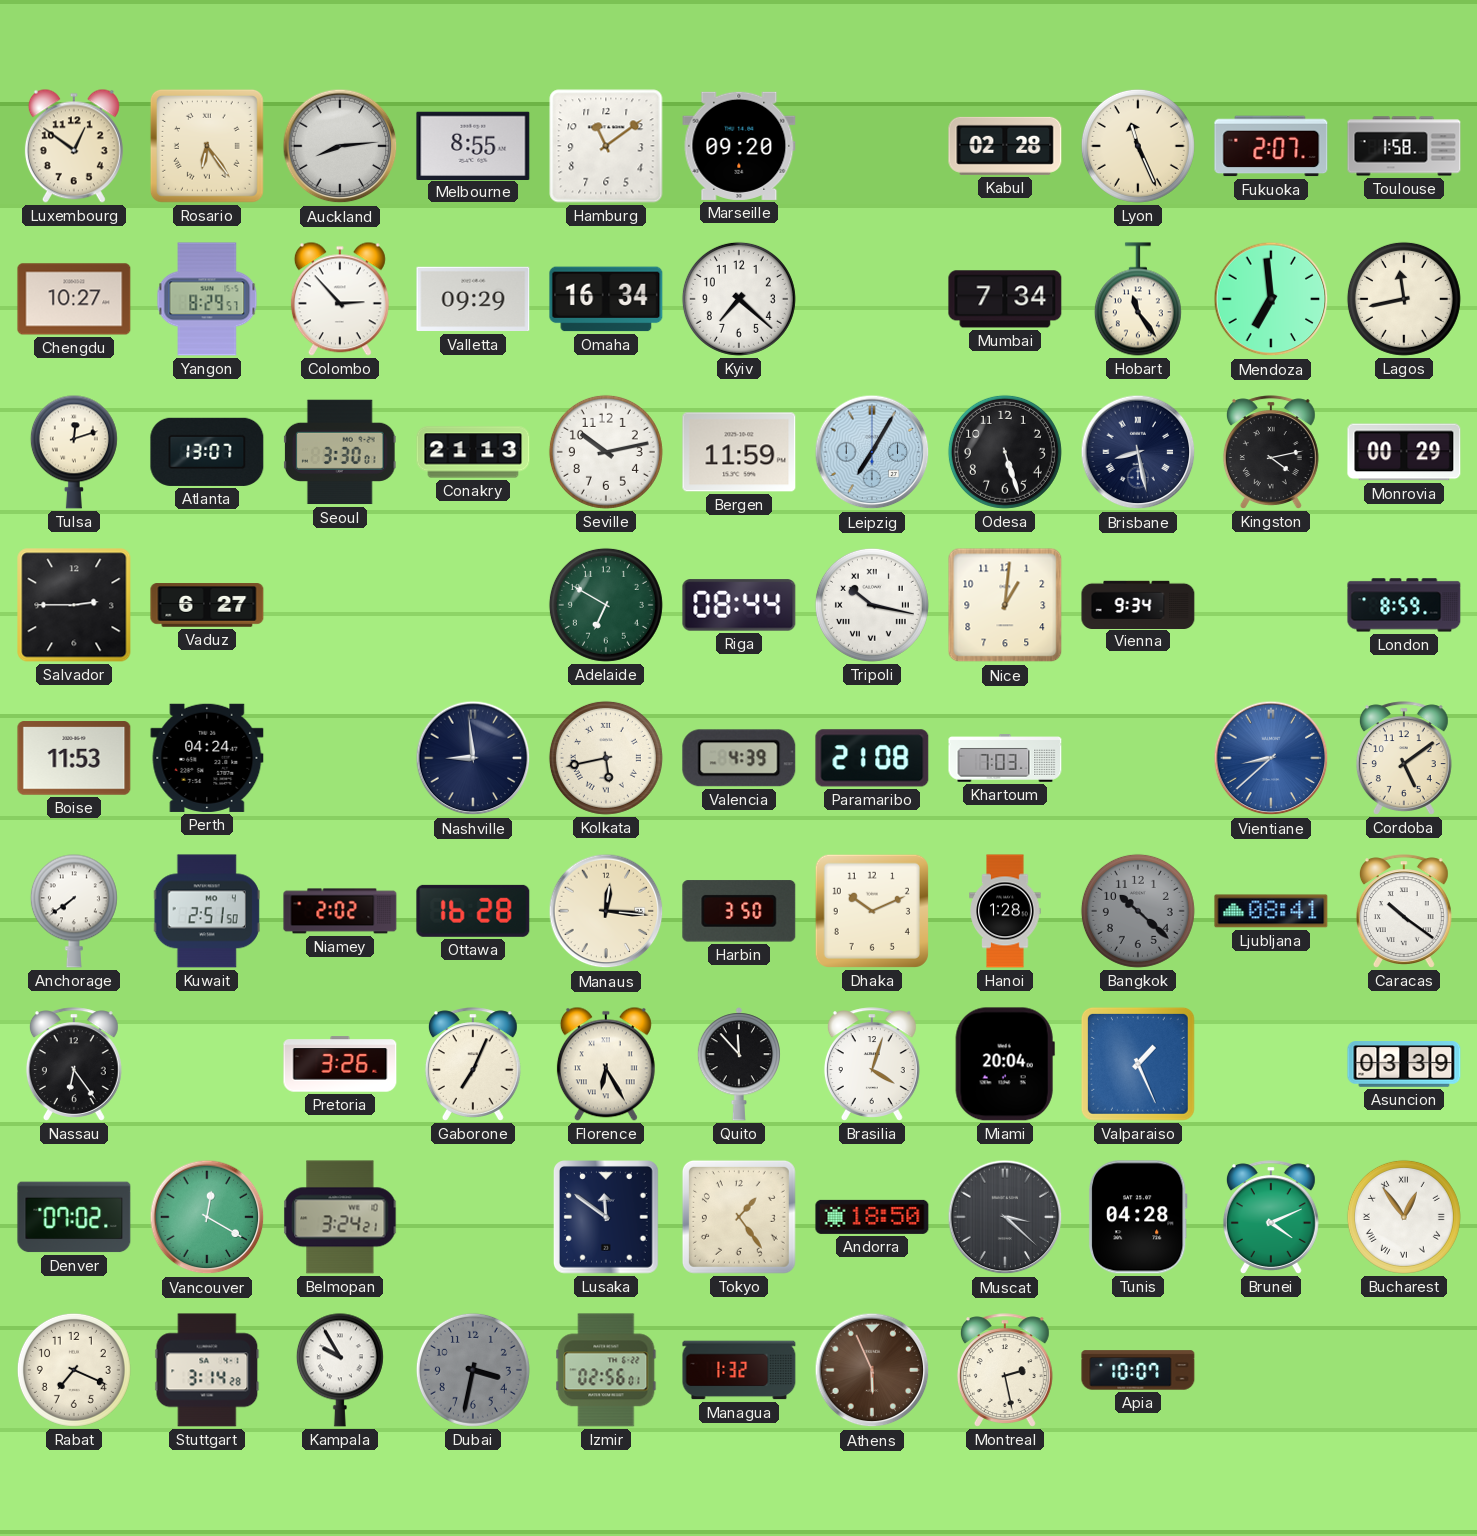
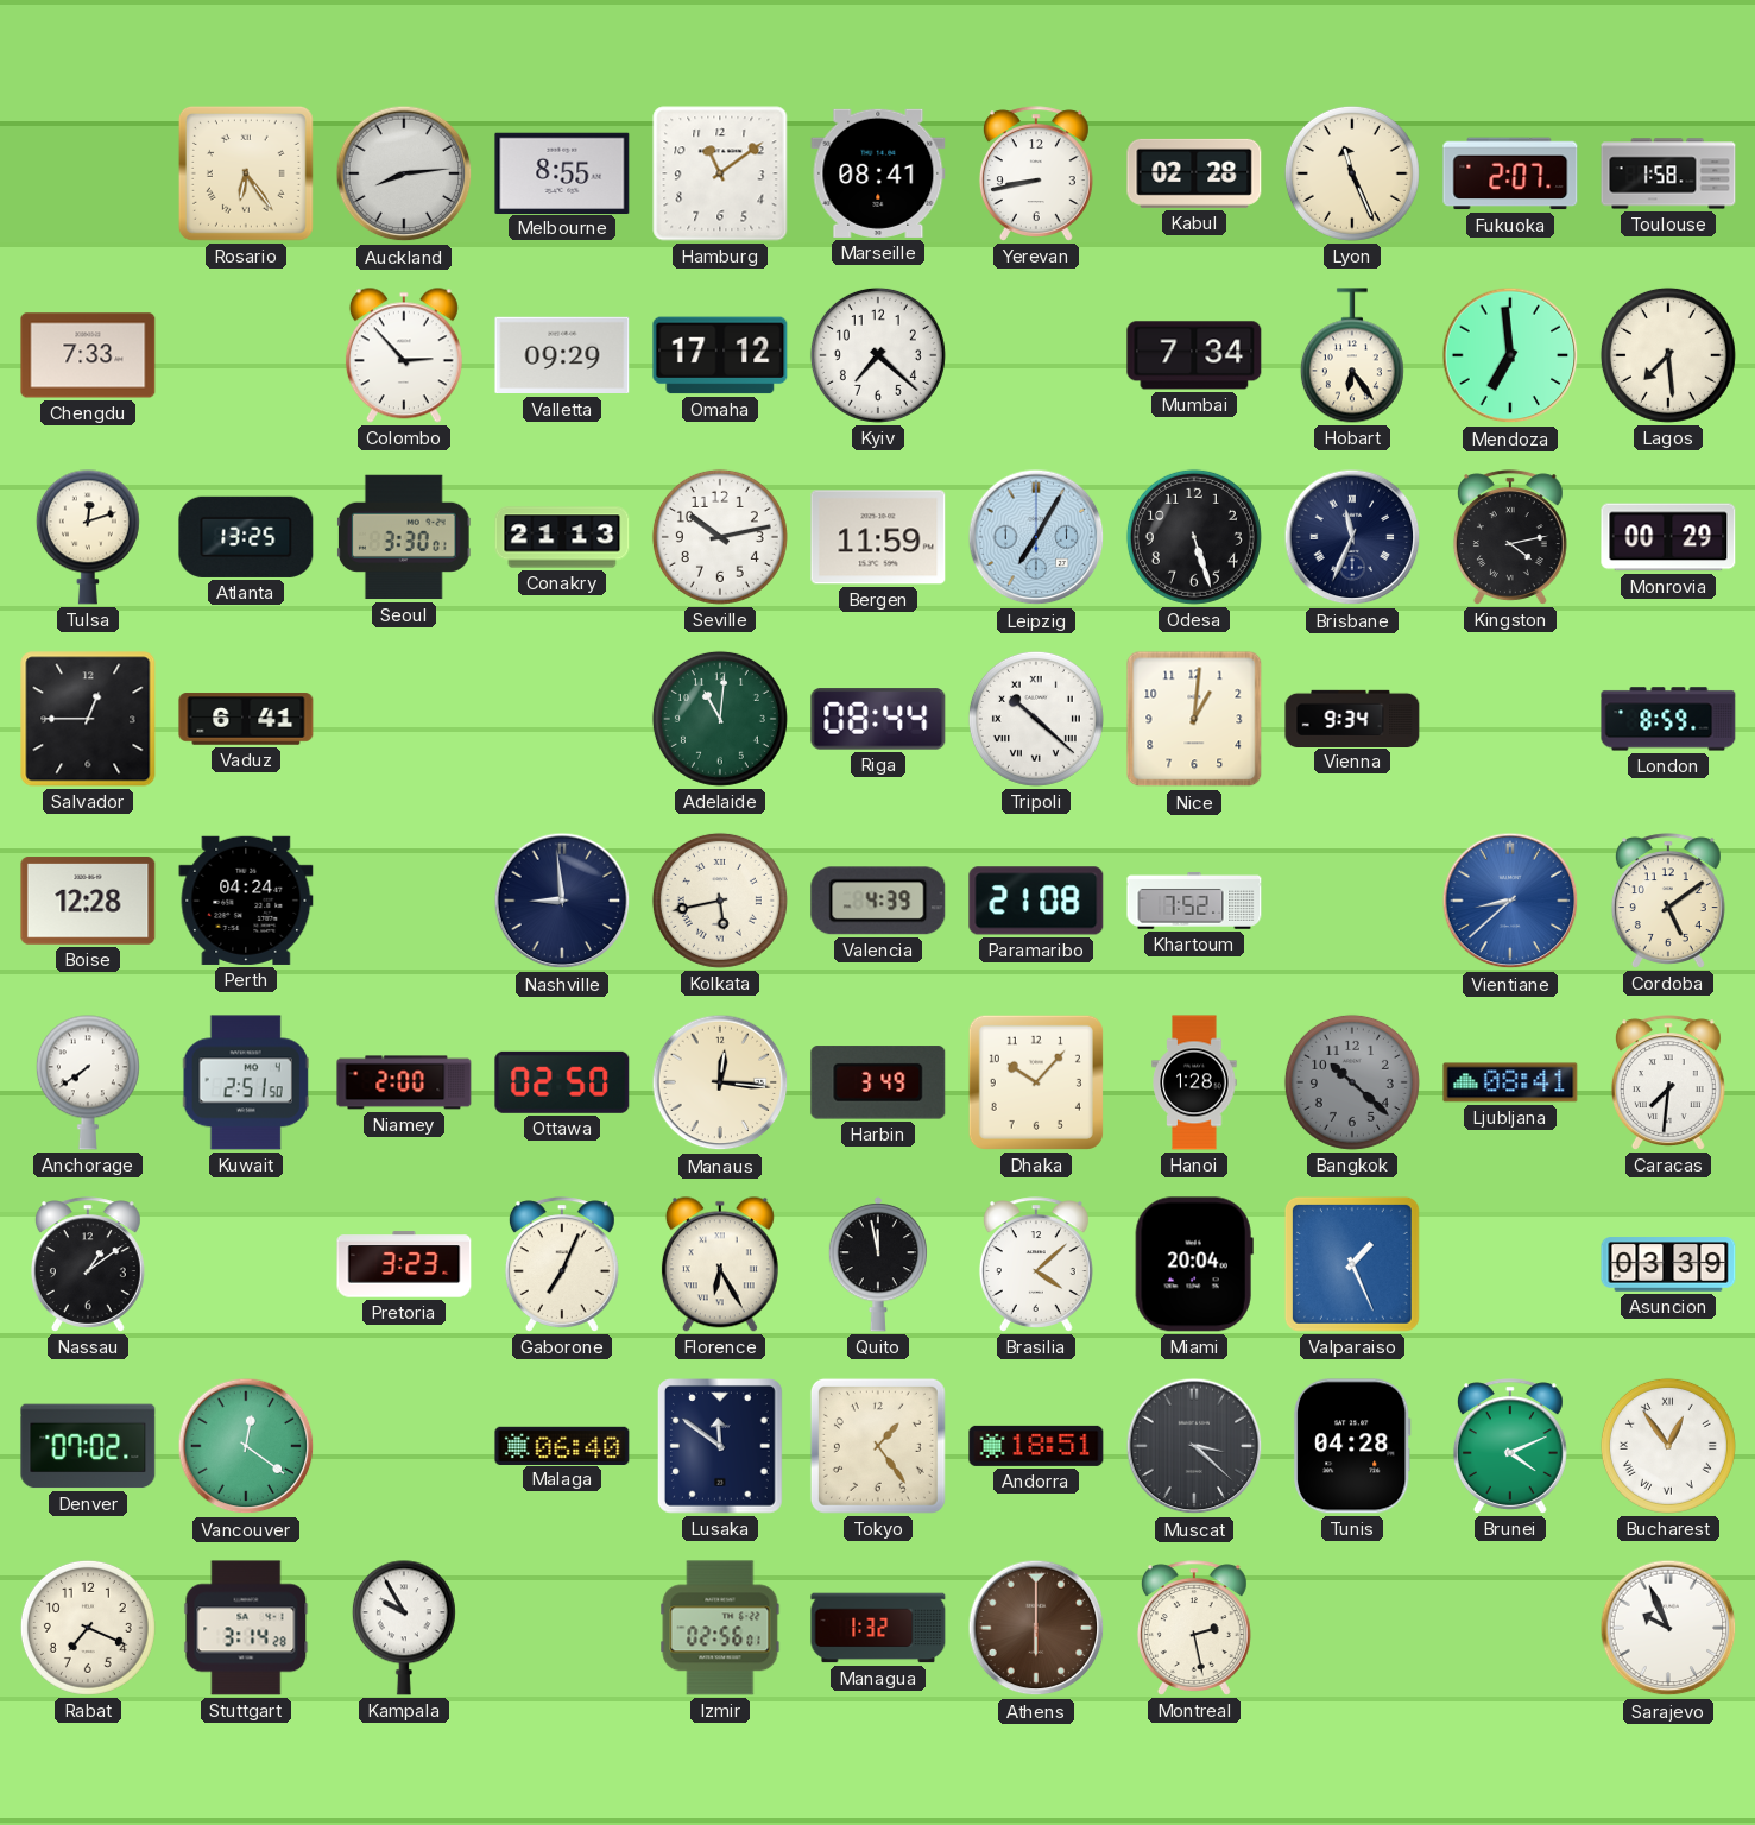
Luxembourg: 12:51 -> none
Marseille: 09:20 -> 08:41
Yerevan: none -> 8:43
Chengdu: 10:27 -> 7:33
Yangon: 8:29 -> none
Omaha: 16:34 -> 17:12
Hobart: 11:24 -> 6:24
Lagos: 11:43 -> 7:29
Atlanta: 13:07 -> 13:25
Brisbane: 8:28 -> 11:34
Salvador: 2:45 -> 12:45
Vaduz: 6:27 -> 6:41
Adelaide: 6:50 -> 11:01
Tripoli: 10:17 -> 10:22
Boise: 11:53 -> 12:28
Khartoum: 7:03 -> 7:52
Niamey: 2:02 -> 2:00
Ottawa: 16:28 -> 02:50
Harbin: 3:50 -> 3:49
Dhaka: 10:11 -> 10:07
Caracas: 10:21 -> 7:31
Nassau: 6:24 -> 1:09
Pretoria: 3:26 -> 3:23
Quito: 11:53 -> 11:58
Brasilia: 4:03 -> 4:08
Vancouver: 12:20 -> 12:21
Belmopan: 3:24 -> none
Malaga: none -> 06:40
Andorra: 18:50 -> 18:51
Dubai: 3:32 -> none
Athens: 5:56 -> 6:00
Apia: 10:07 -> none
Sarajevo: none -> 9:56
